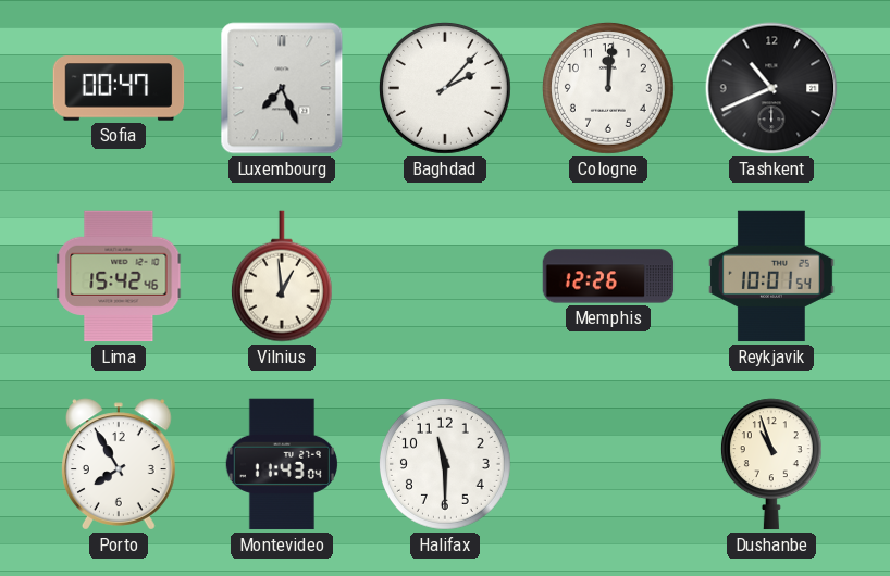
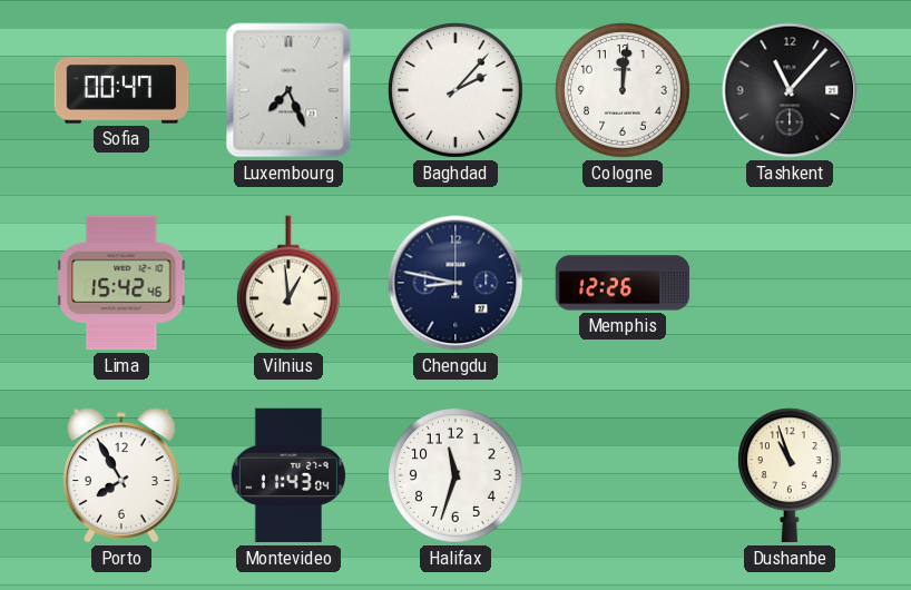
Tashkent: 10:41 -> 11:07
Chengdu: none -> 8:47
Reykjavik: 10:01 -> none
Halifax: 11:30 -> 11:33
